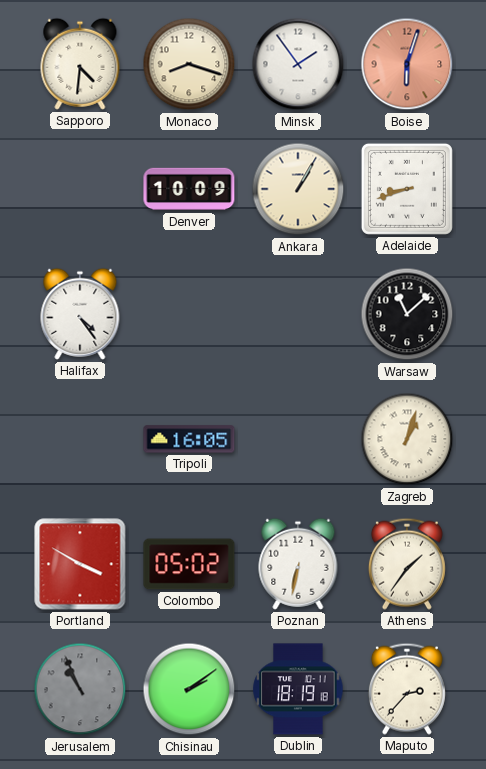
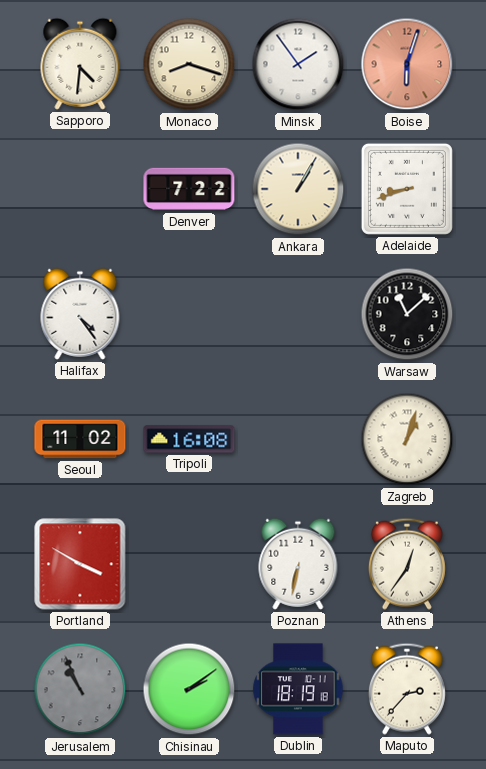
Denver: 10:09 -> 7:22
Seoul: none -> 11:02
Tripoli: 16:05 -> 16:08
Colombo: 05:02 -> none
Athens: 1:36 -> 12:36
